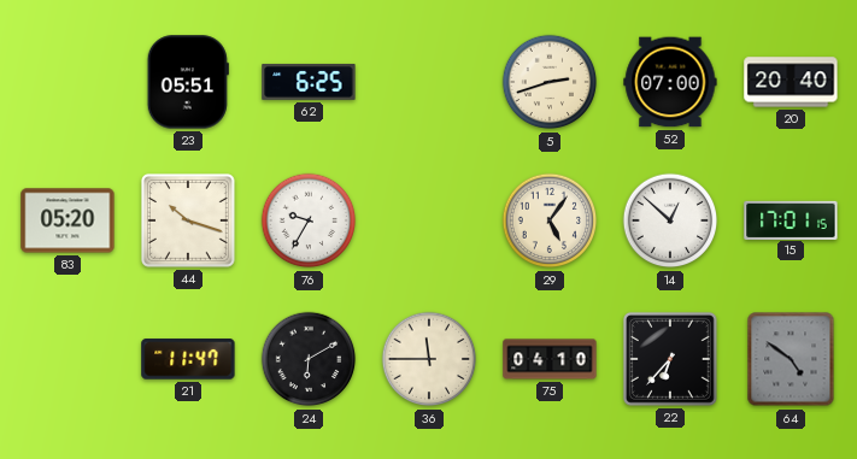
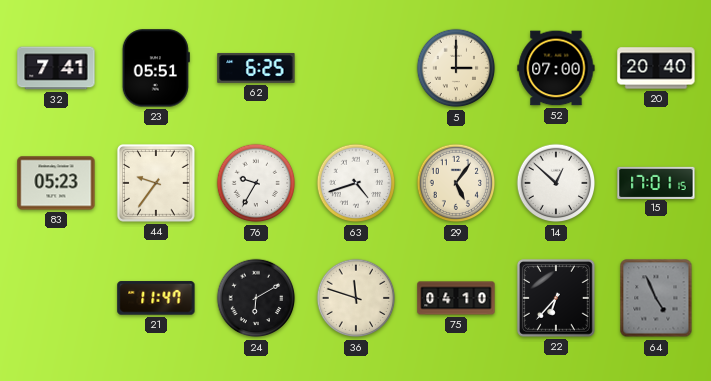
32: none -> 7:41
5: 2:42 -> 3:00
83: 05:20 -> 05:23
44: 10:18 -> 9:36
63: none -> 4:42
36: 11:45 -> 11:48
64: 4:51 -> 4:56
